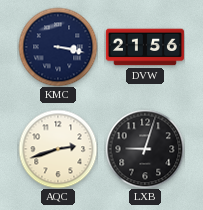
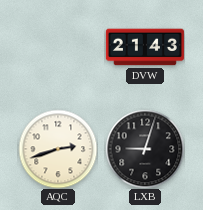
KMC: 3:17 -> none
DVW: 21:56 -> 21:43
